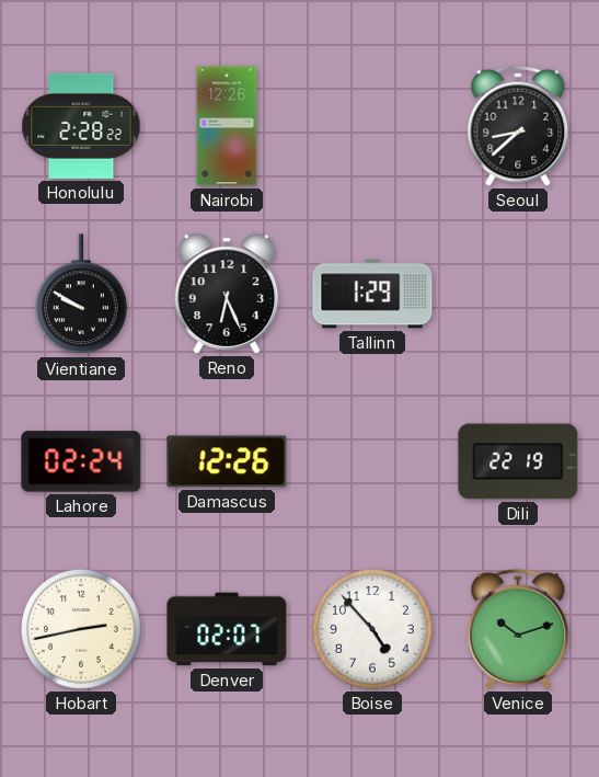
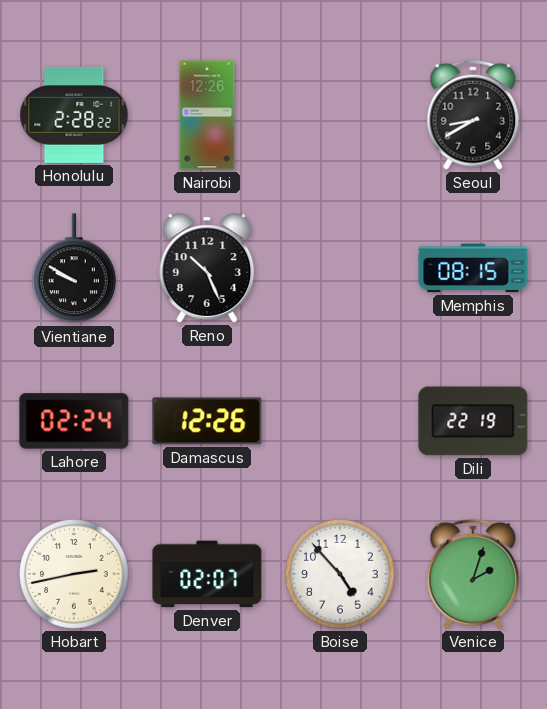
Seoul: 8:38 -> 8:40
Reno: 6:26 -> 10:26
Tallinn: 1:29 -> none
Memphis: none -> 08:15
Venice: 10:12 -> 2:03
